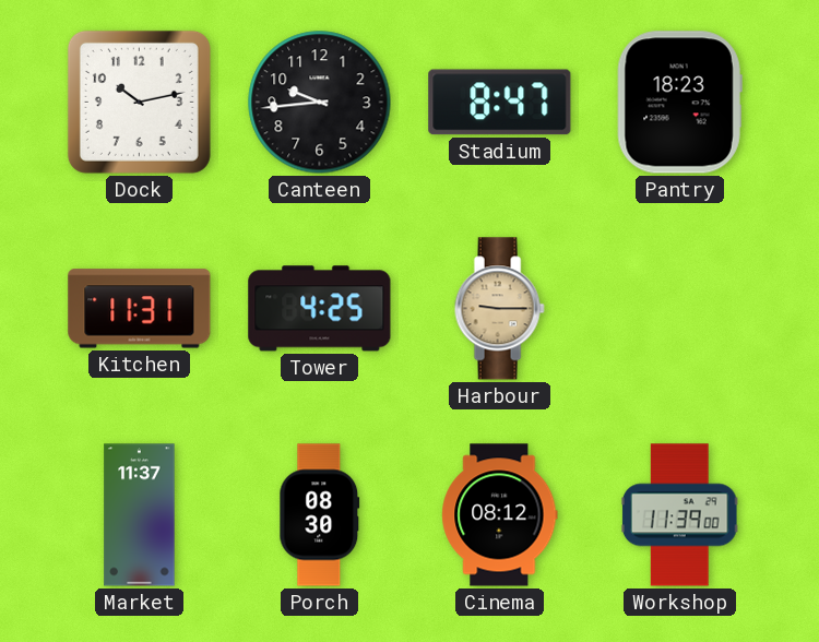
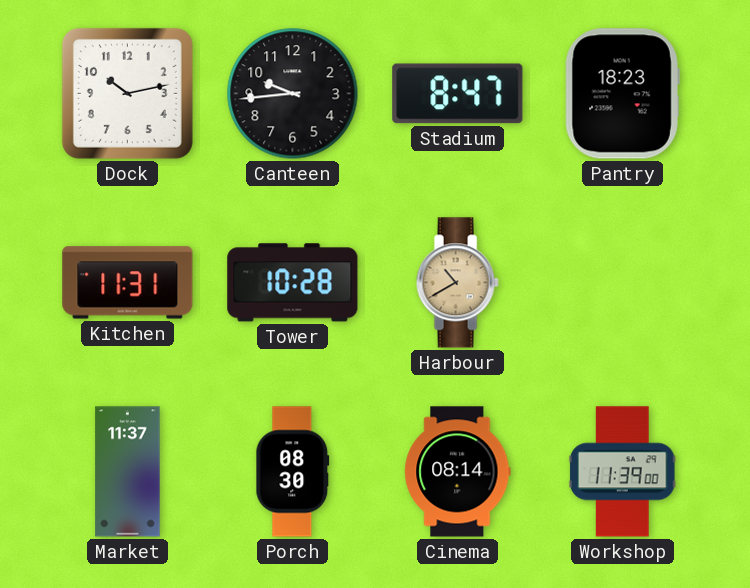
Tower: 4:25 -> 10:28
Harbour: 9:15 -> 10:40
Cinema: 08:12 -> 08:14
